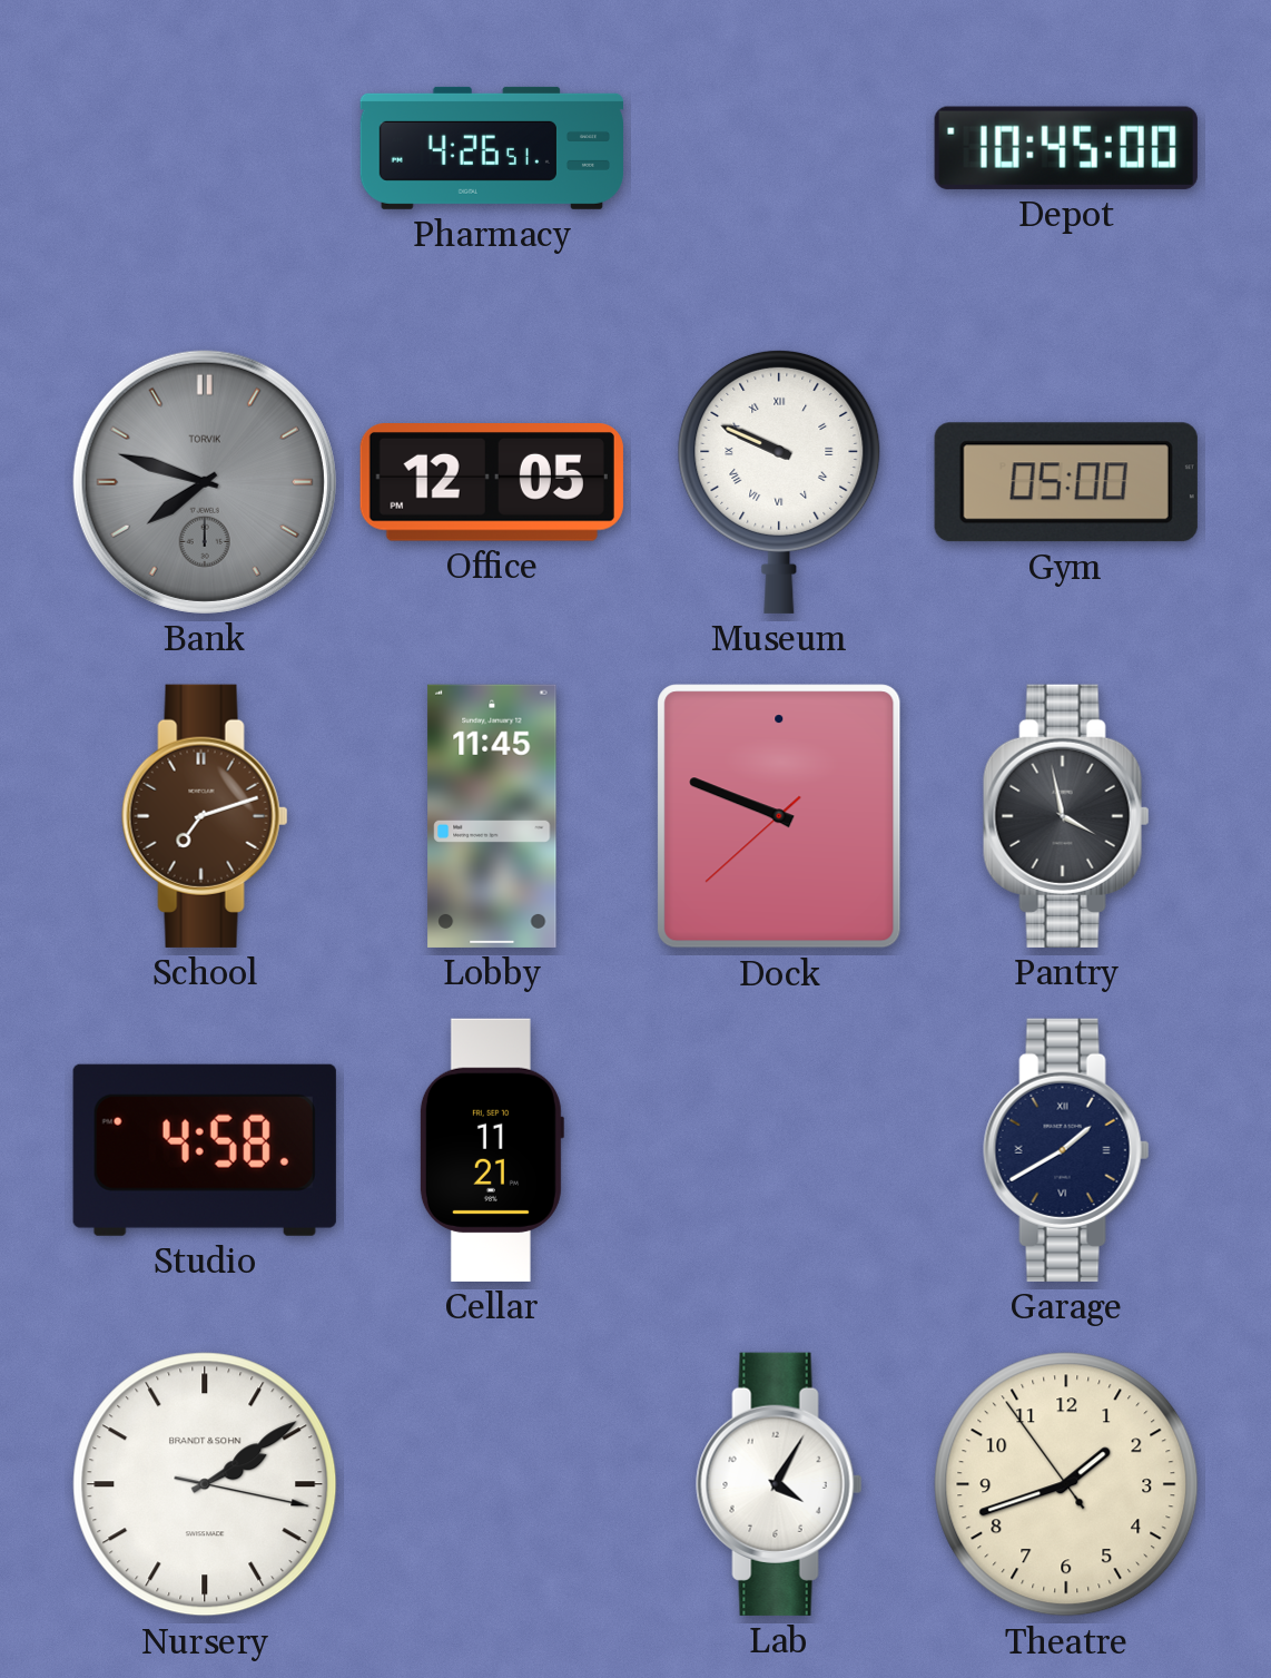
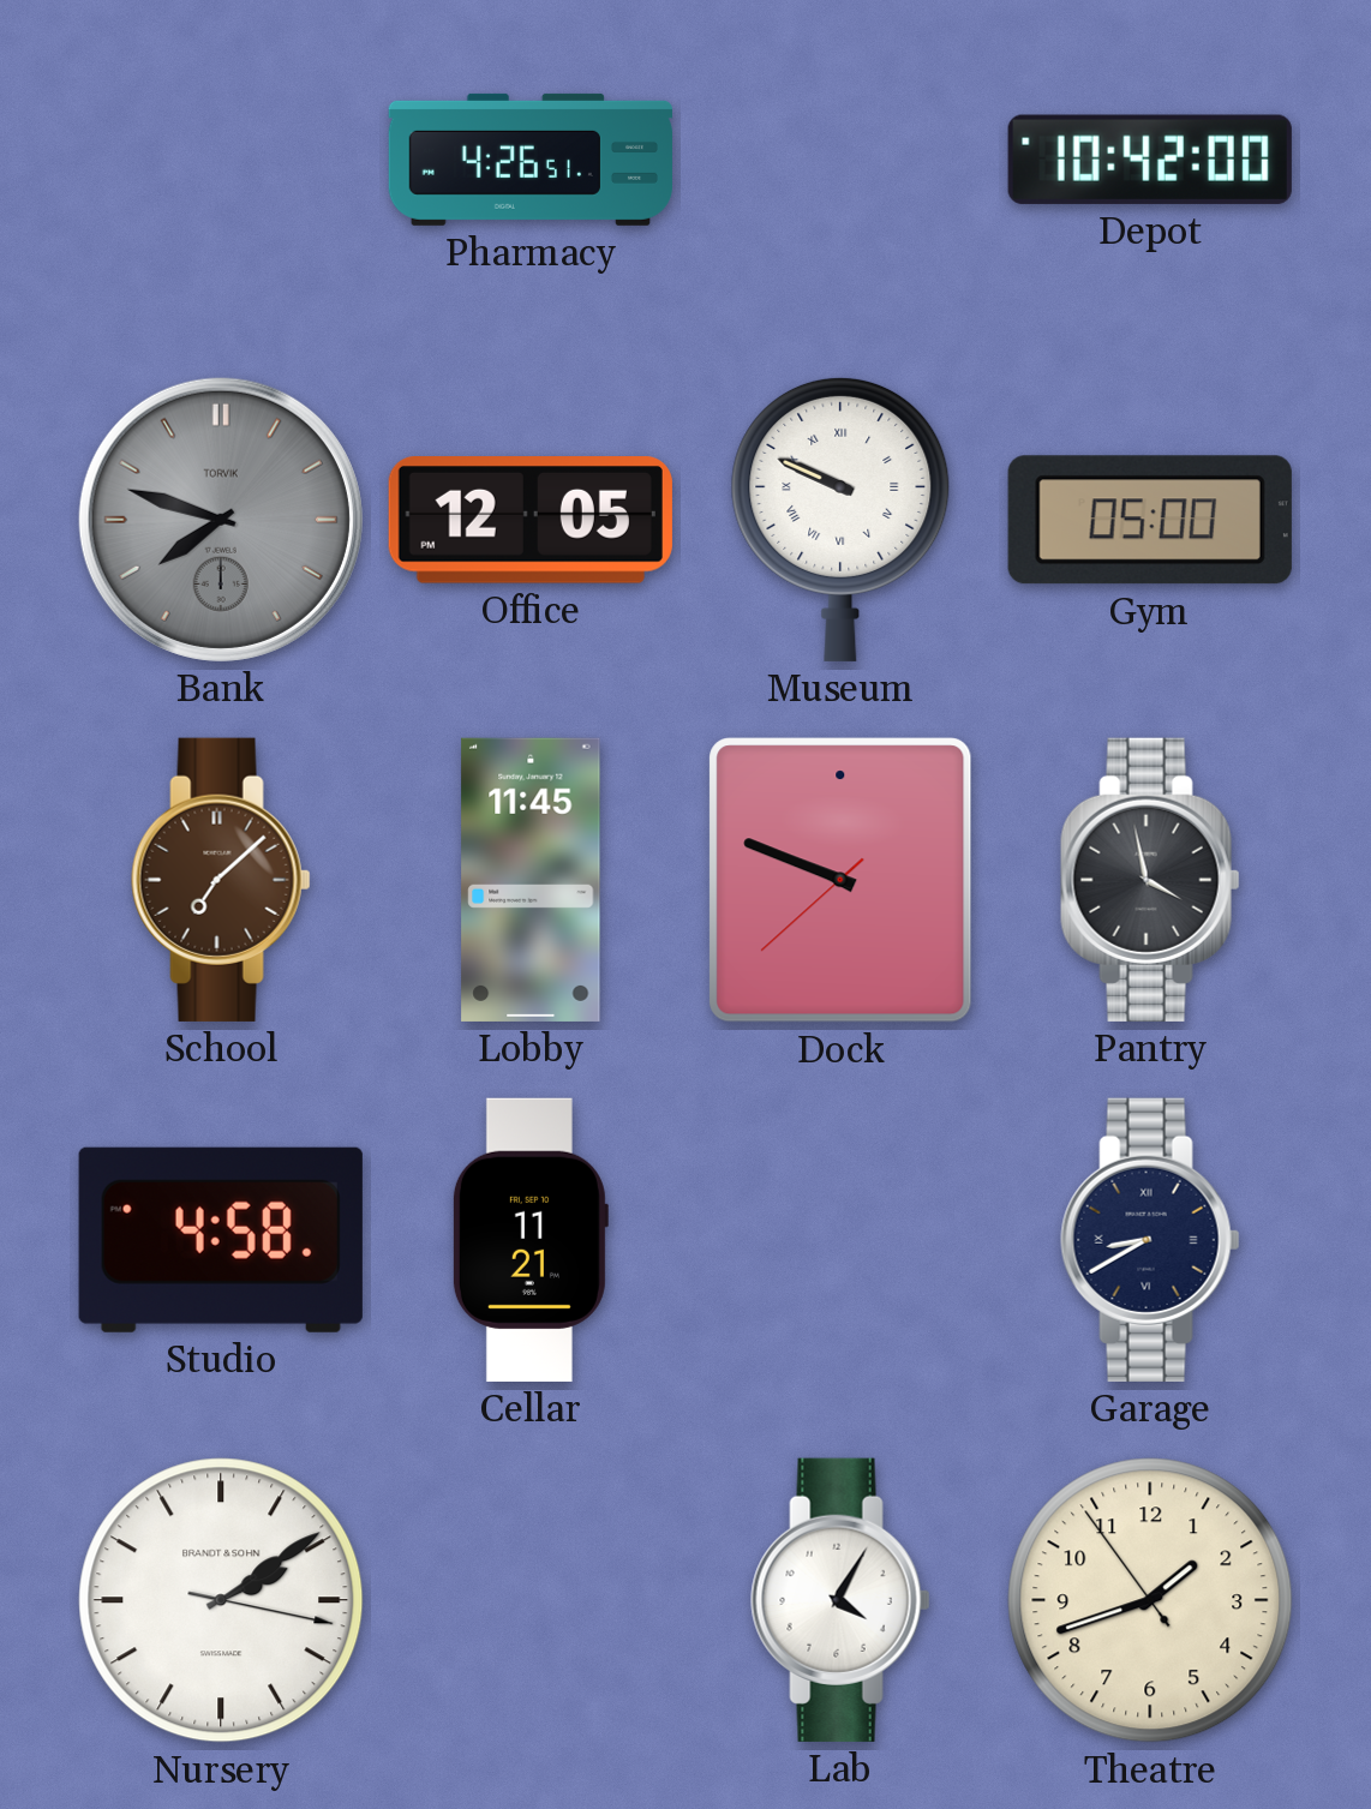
Depot: 10:45 -> 10:42
School: 7:12 -> 7:08
Garage: 1:40 -> 8:40
